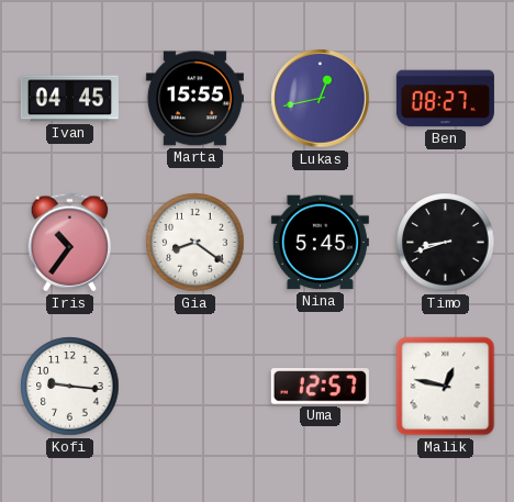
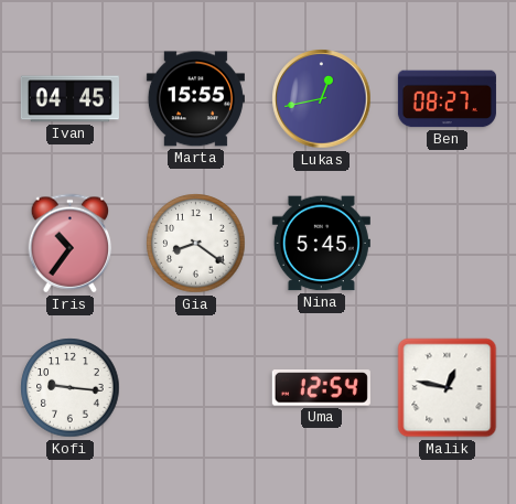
Timo: 8:42 -> none
Uma: 12:57 -> 12:54
